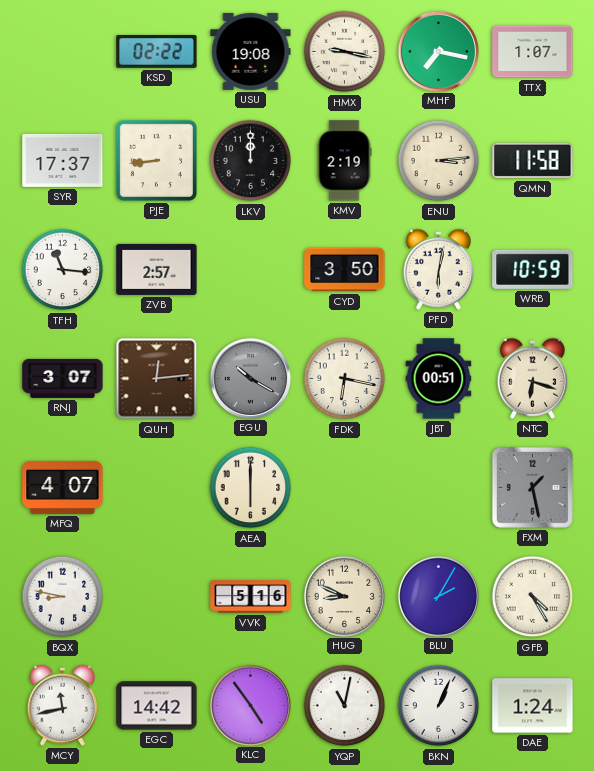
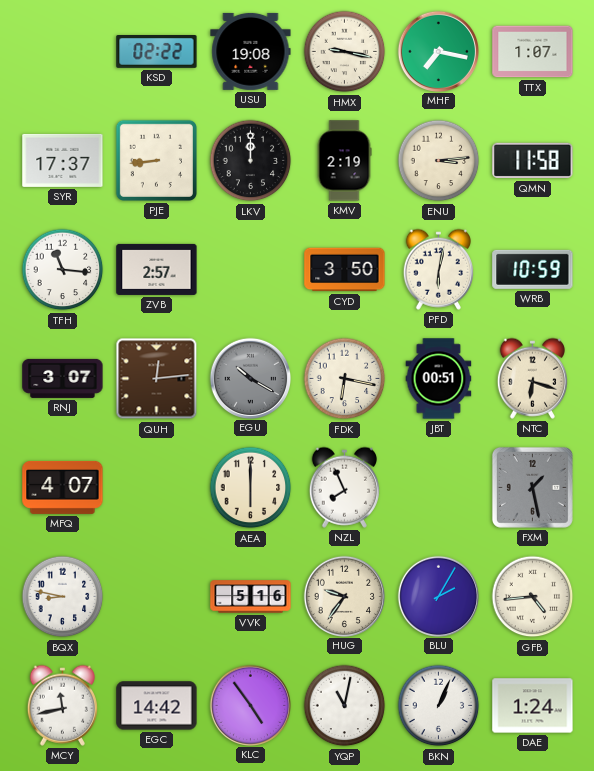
NZL: none -> 7:56
HUG: 8:49 -> 9:36
GFB: 4:25 -> 4:44
